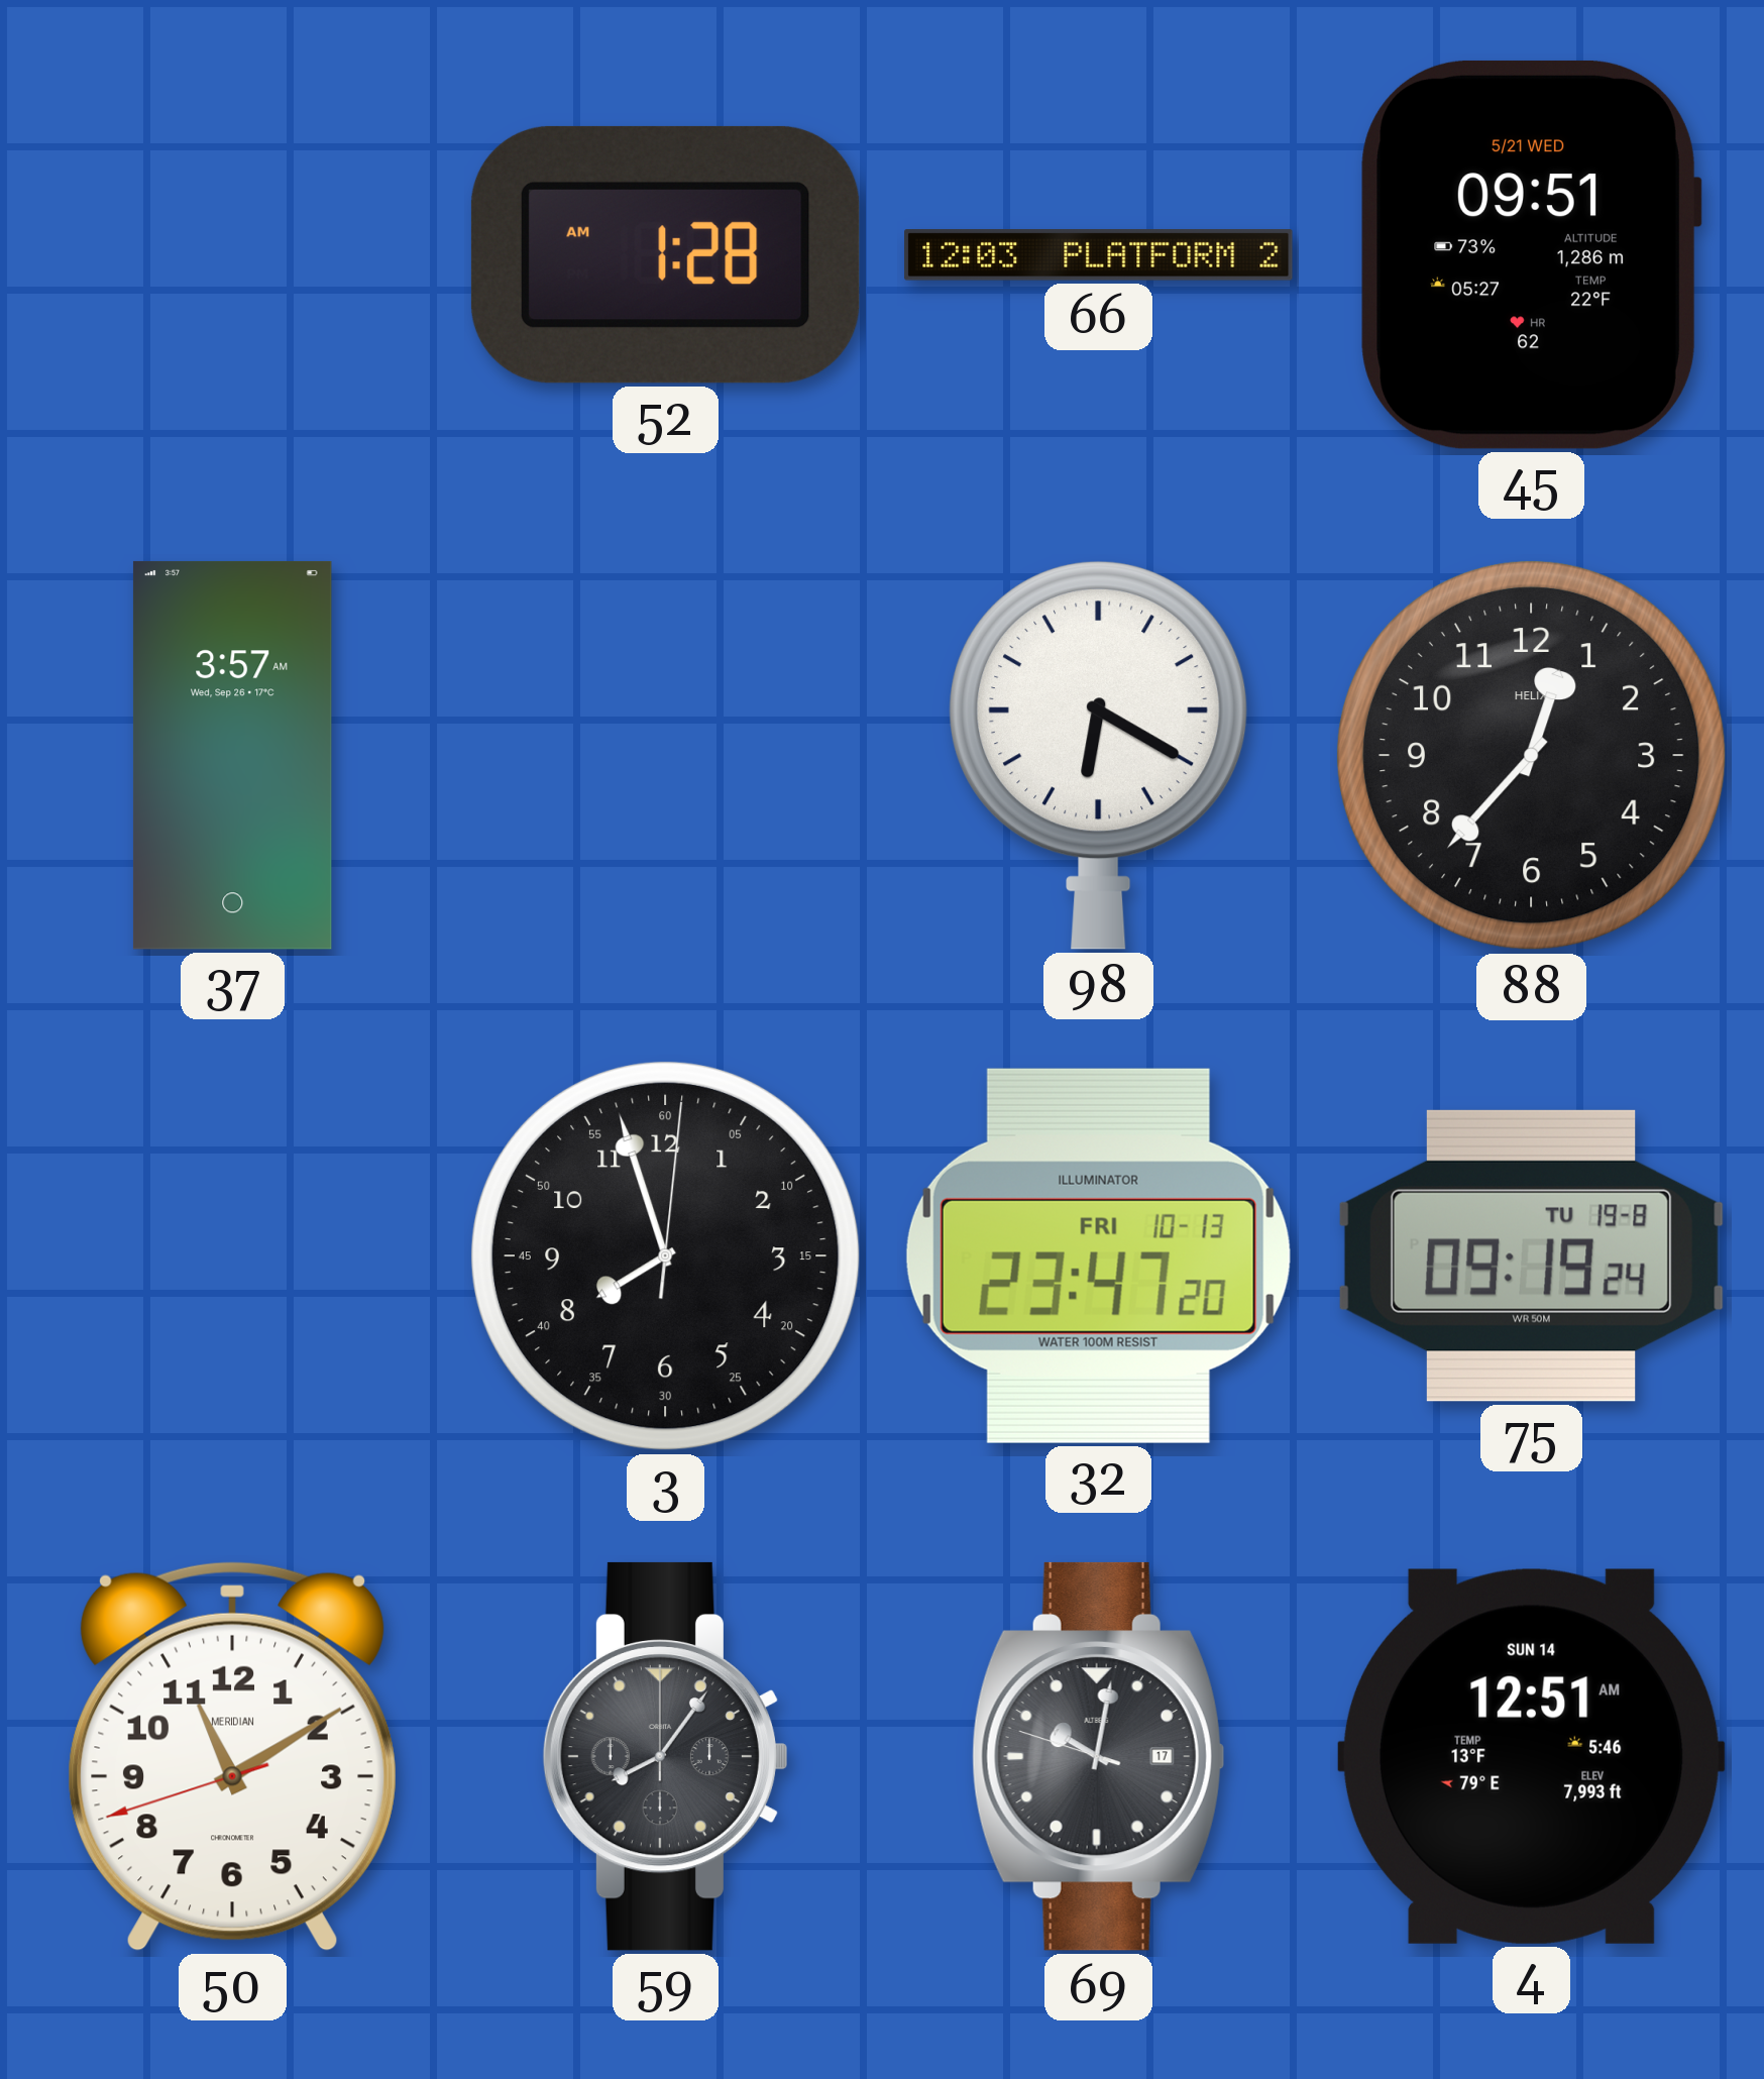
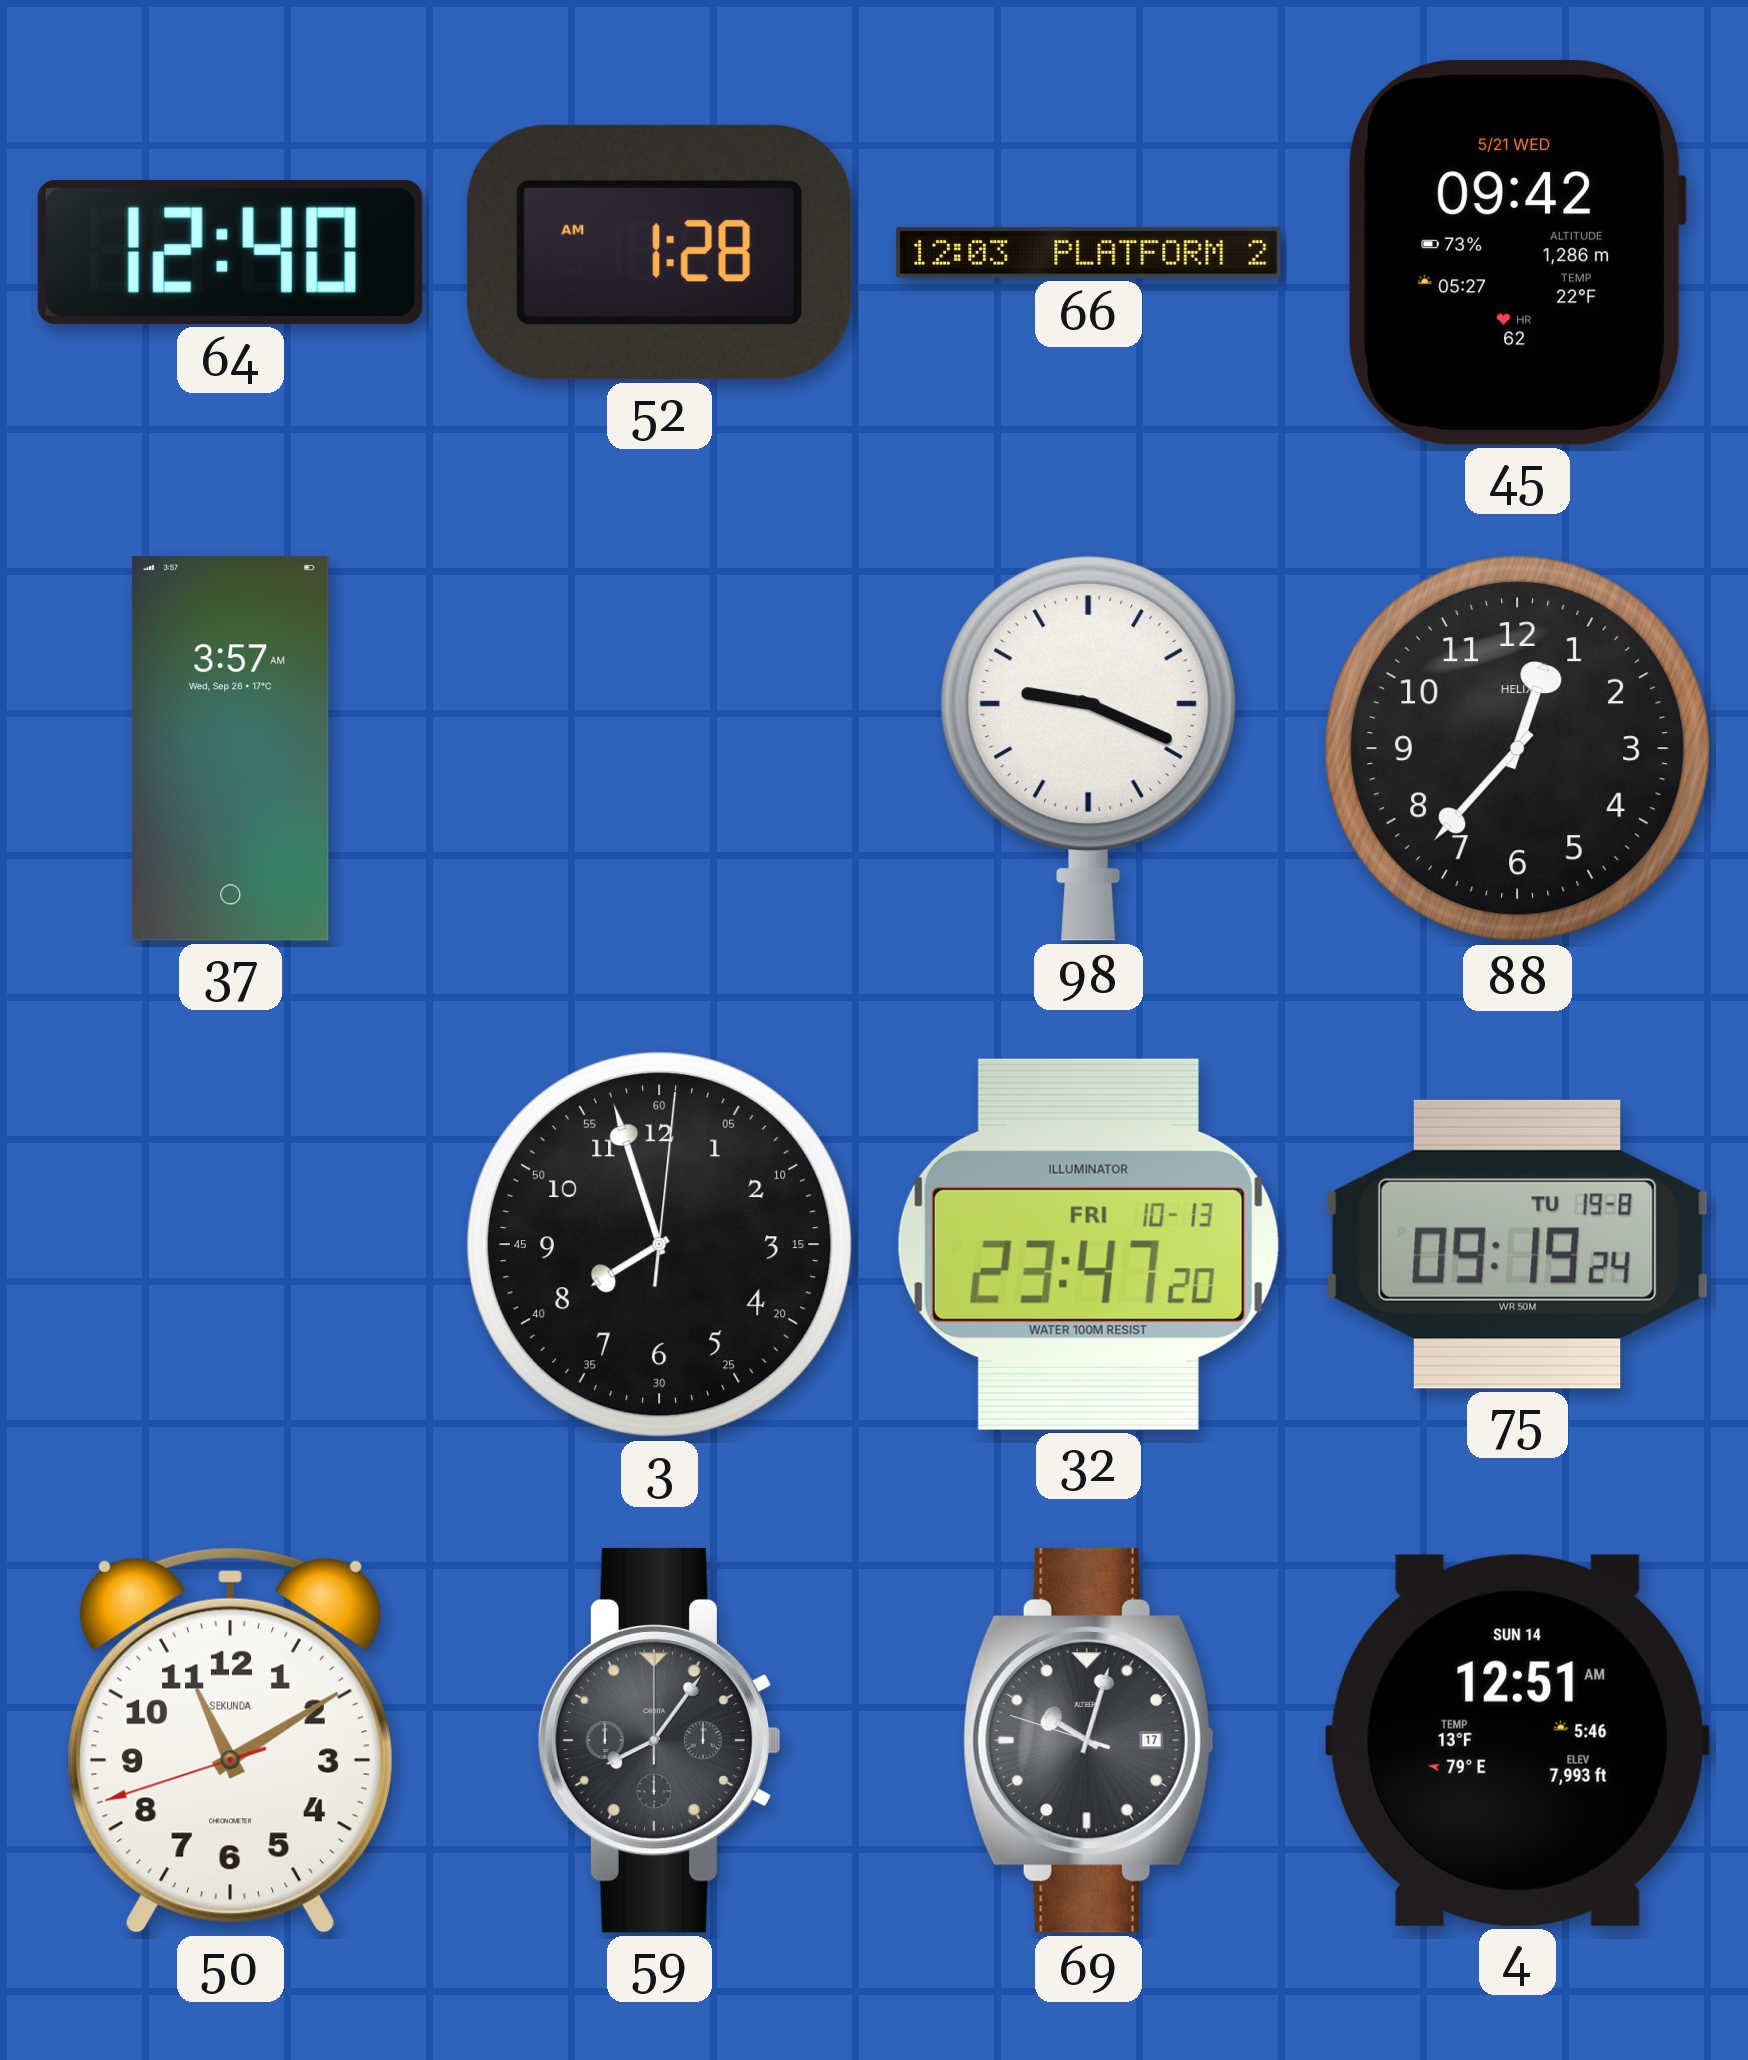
64: none -> 12:40
45: 09:51 -> 09:42
98: 6:20 -> 9:19
50 brand: MERIDIAN -> SEKUNDA
69: 10:01 -> 10:02
